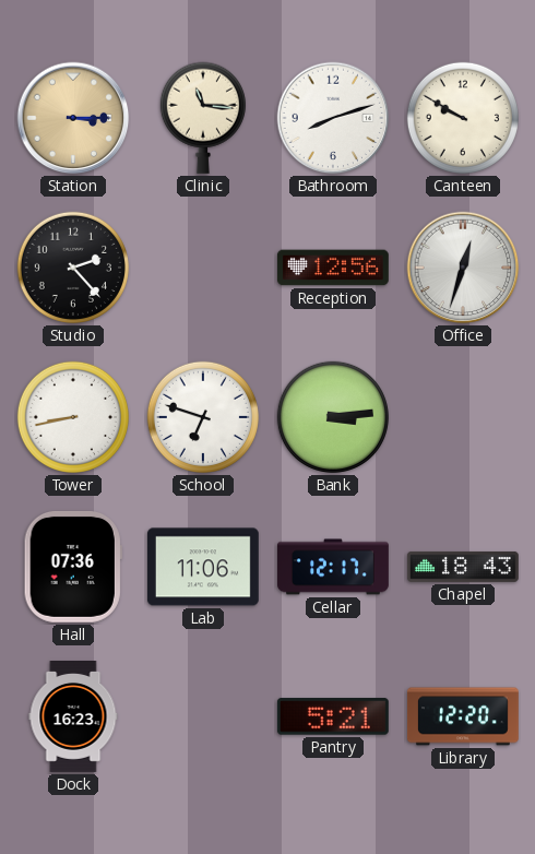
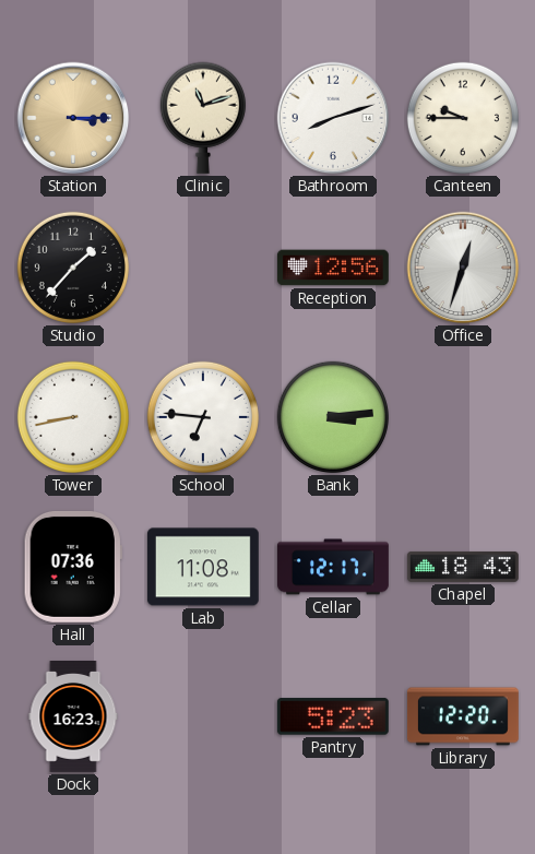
Clinic: 11:16 -> 11:12
Canteen: 9:50 -> 9:45
Studio: 2:23 -> 1:37
School: 6:48 -> 6:46
Lab: 11:06 -> 11:08
Pantry: 5:21 -> 5:23
